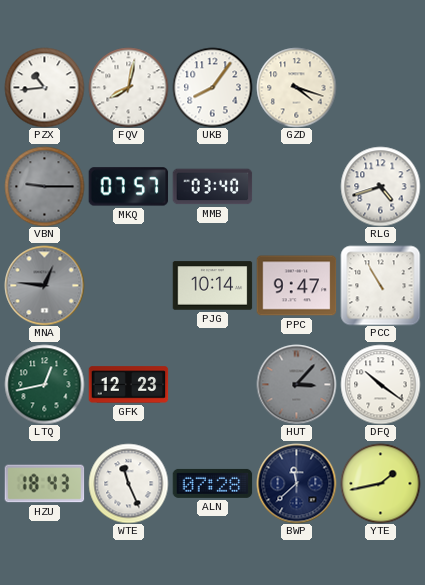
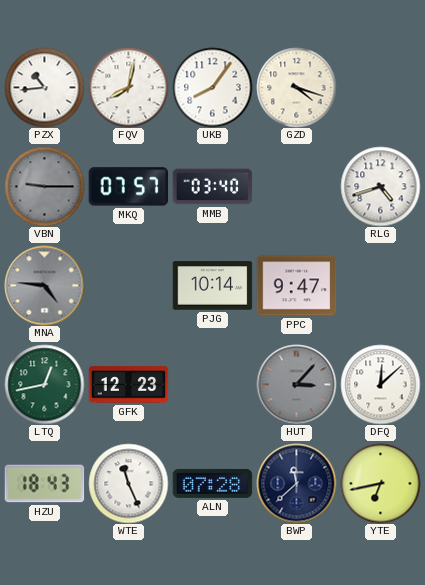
MNA: 12:46 -> 4:46
PCC: 10:55 -> none
DFQ: 10:21 -> 12:08
YTE: 1:43 -> 6:43
